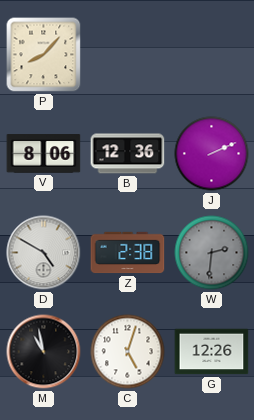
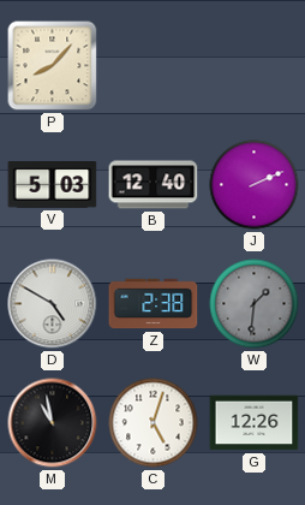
V: 8:06 -> 5:03
B: 12:36 -> 12:40
W: 2:31 -> 1:31
